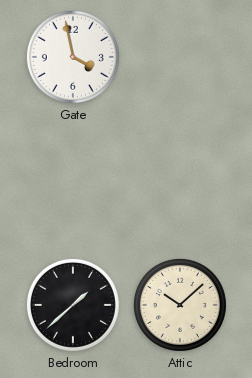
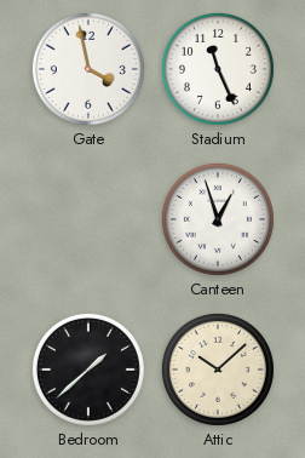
Stadium: none -> 11:26
Canteen: none -> 12:57
